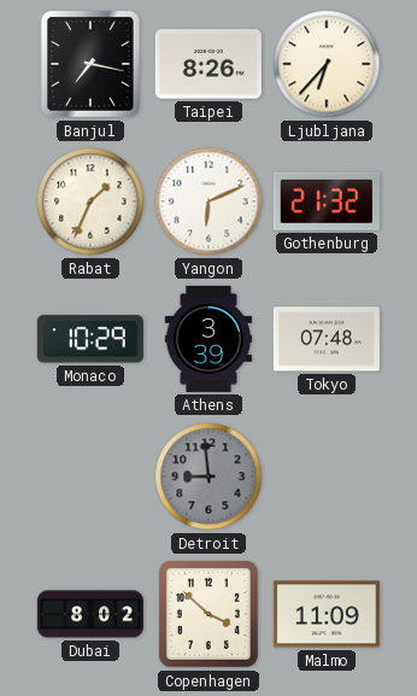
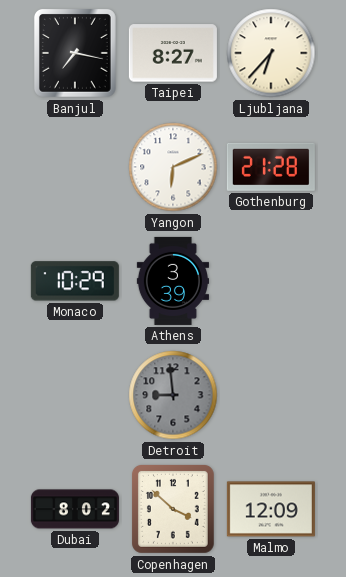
Taipei: 8:26 -> 8:27
Rabat: 1:34 -> none
Gothenburg: 21:32 -> 21:28
Tokyo: 07:48 -> none
Malmo: 11:09 -> 12:09
